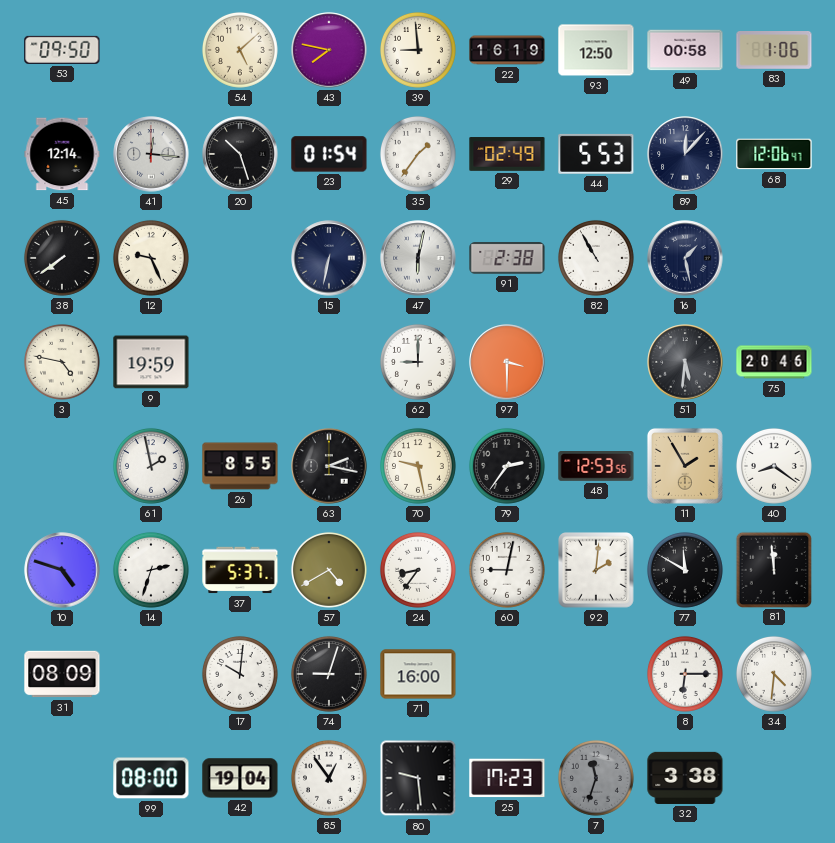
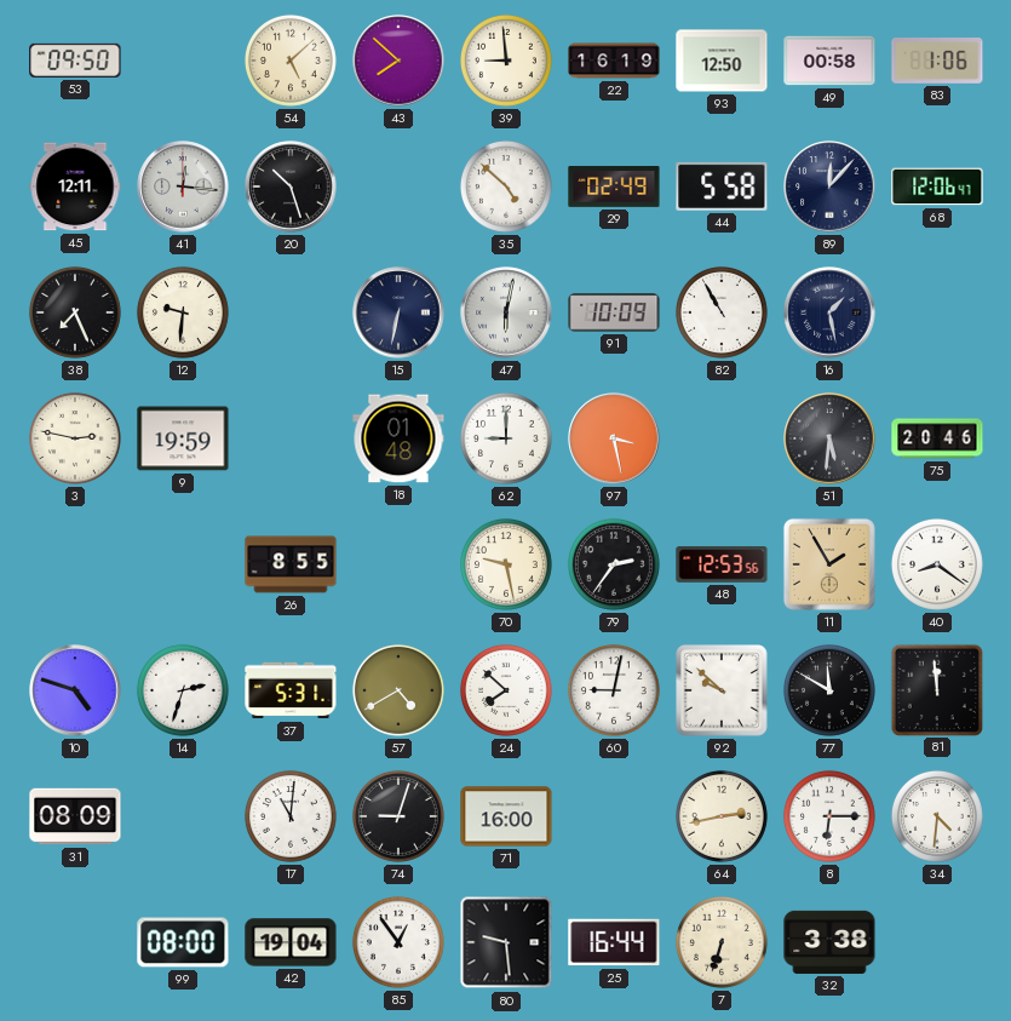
43: 7:47 -> 7:52
45: 12:14 -> 12:11
23: 01:54 -> none
35: 1:36 -> 4:52
44: 5:53 -> 5:58
38: 7:39 -> 7:26
12: 9:26 -> 9:31
91: 2:38 -> 10:09
3: 4:47 -> 2:47
18: none -> 01:48
97: 3:30 -> 3:28
61: 1:58 -> none
63: 2:17 -> none
37: 5:37 -> 5:31
24: 8:36 -> 7:52
92: 2:01 -> 9:52
17: 10:01 -> 11:01
64: none -> 2:43
25: 17:23 -> 16:44
7: 11:33 -> 6:33
7 dial: grey -> cream
